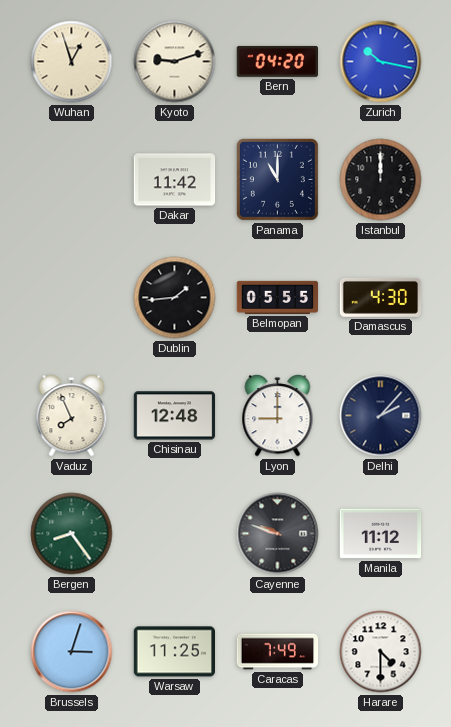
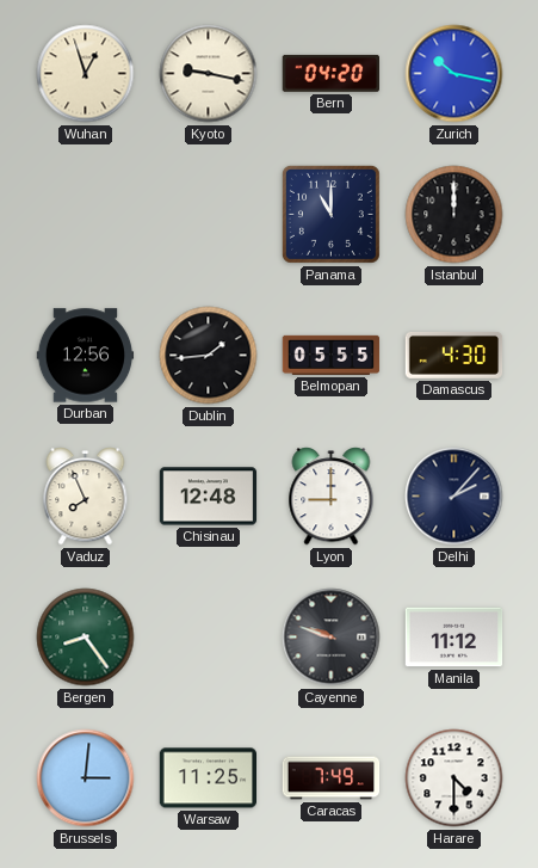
Kyoto: 9:12 -> 9:17
Dakar: 11:42 -> none
Durban: none -> 12:56
Brussels: 3:03 -> 3:01
